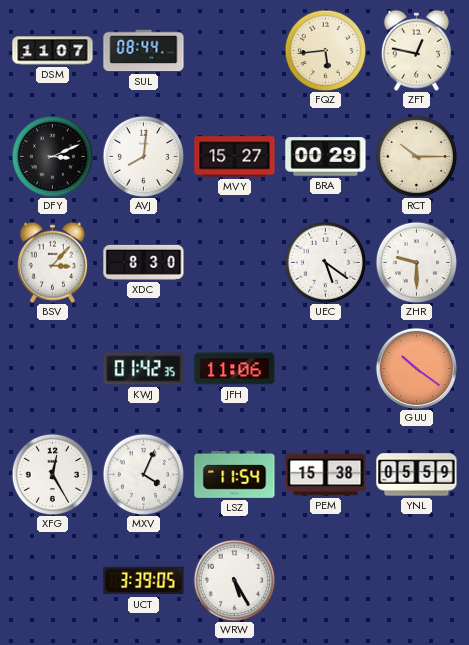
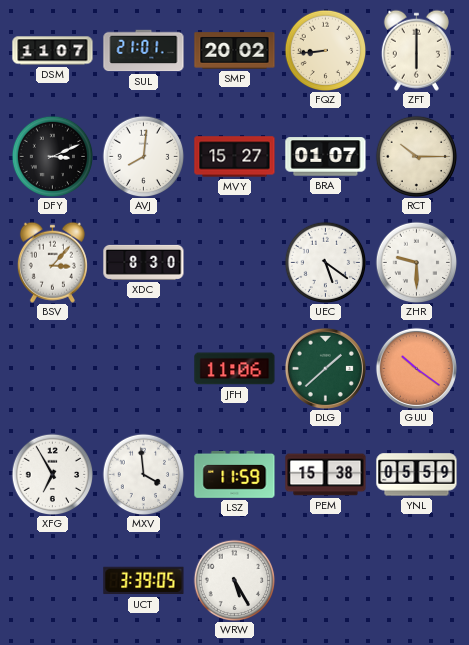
SUL: 08:44 -> 21:01
SMP: none -> 20:02
FQZ: 5:44 -> 8:44
ZFT: 12:47 -> 6:00
BRA: 00:29 -> 01:07
KWJ: 01:42 -> none
DLG: none -> 1:38
XFG: 12:25 -> 6:55
MXV: 4:04 -> 3:59
LSZ: 11:54 -> 11:59
